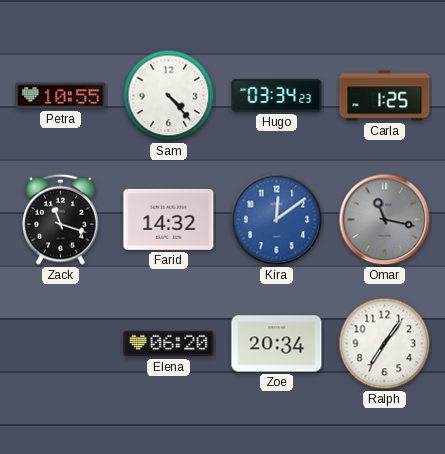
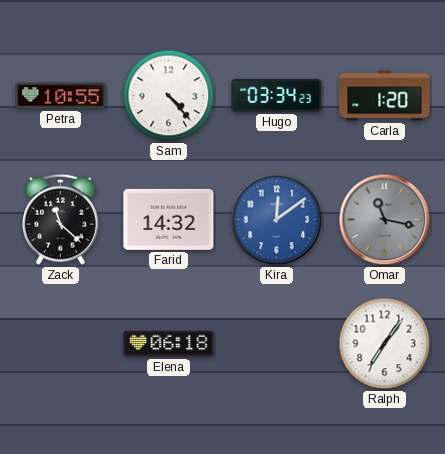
Carla: 1:25 -> 1:20
Zack: 11:18 -> 11:22
Elena: 06:20 -> 06:18
Zoe: 20:34 -> none
